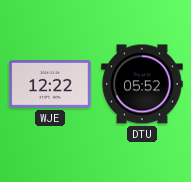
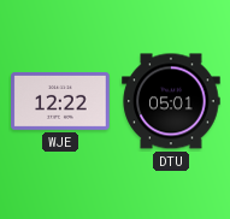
DTU: 05:52 -> 05:01
